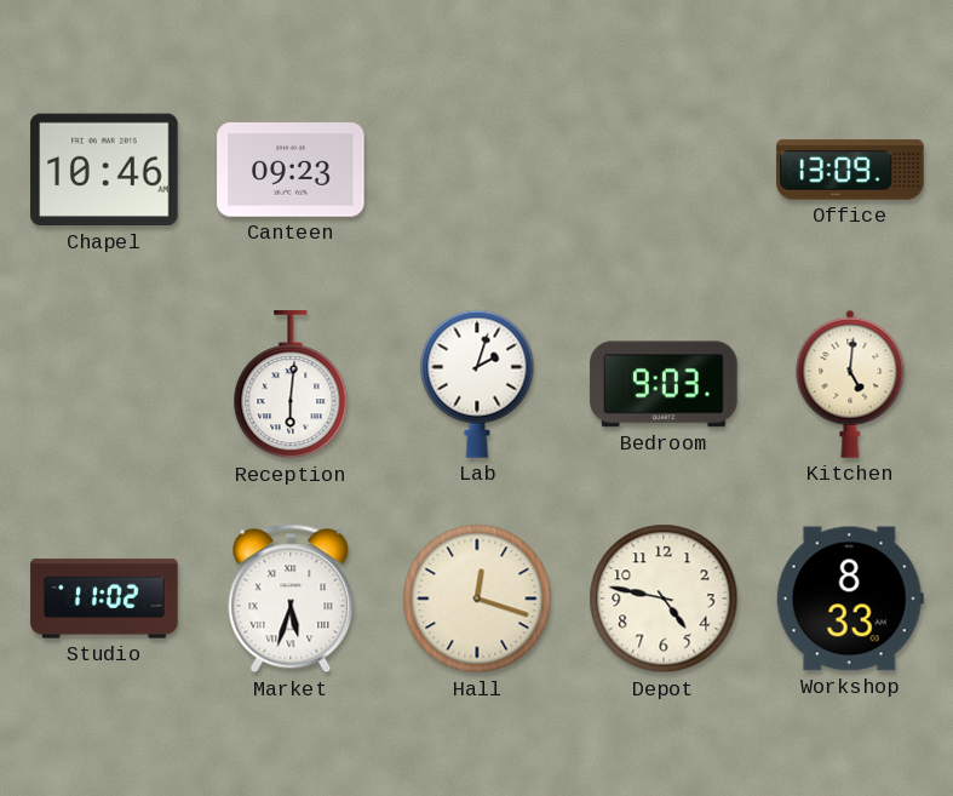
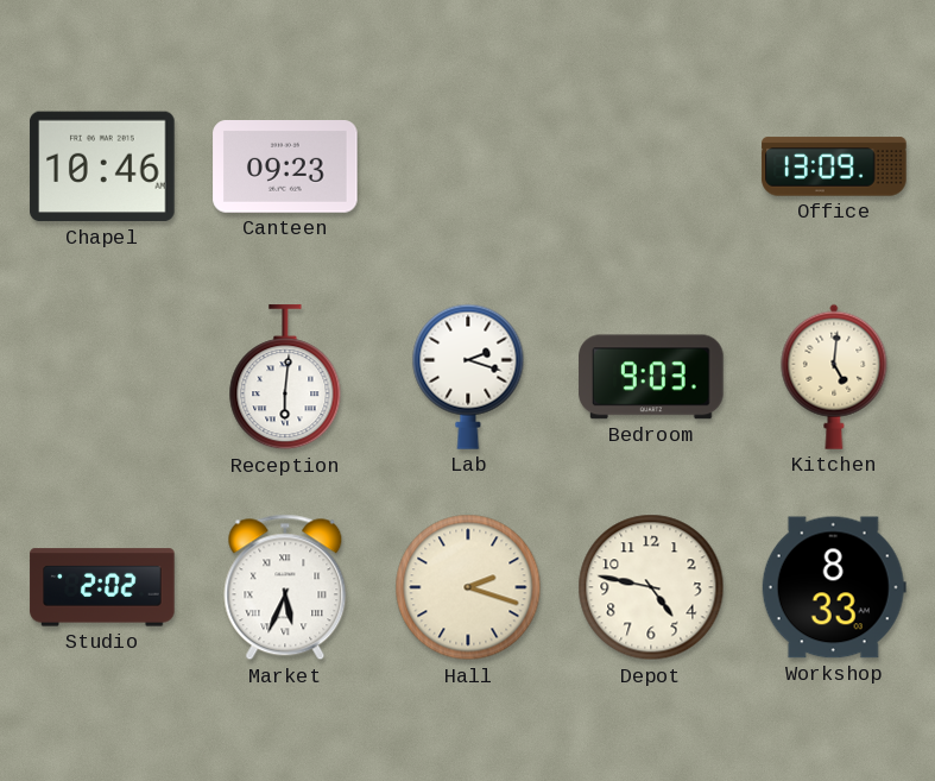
Lab: 2:03 -> 2:18
Studio: 11:02 -> 2:02
Market: 5:33 -> 5:34
Hall: 12:18 -> 2:18
